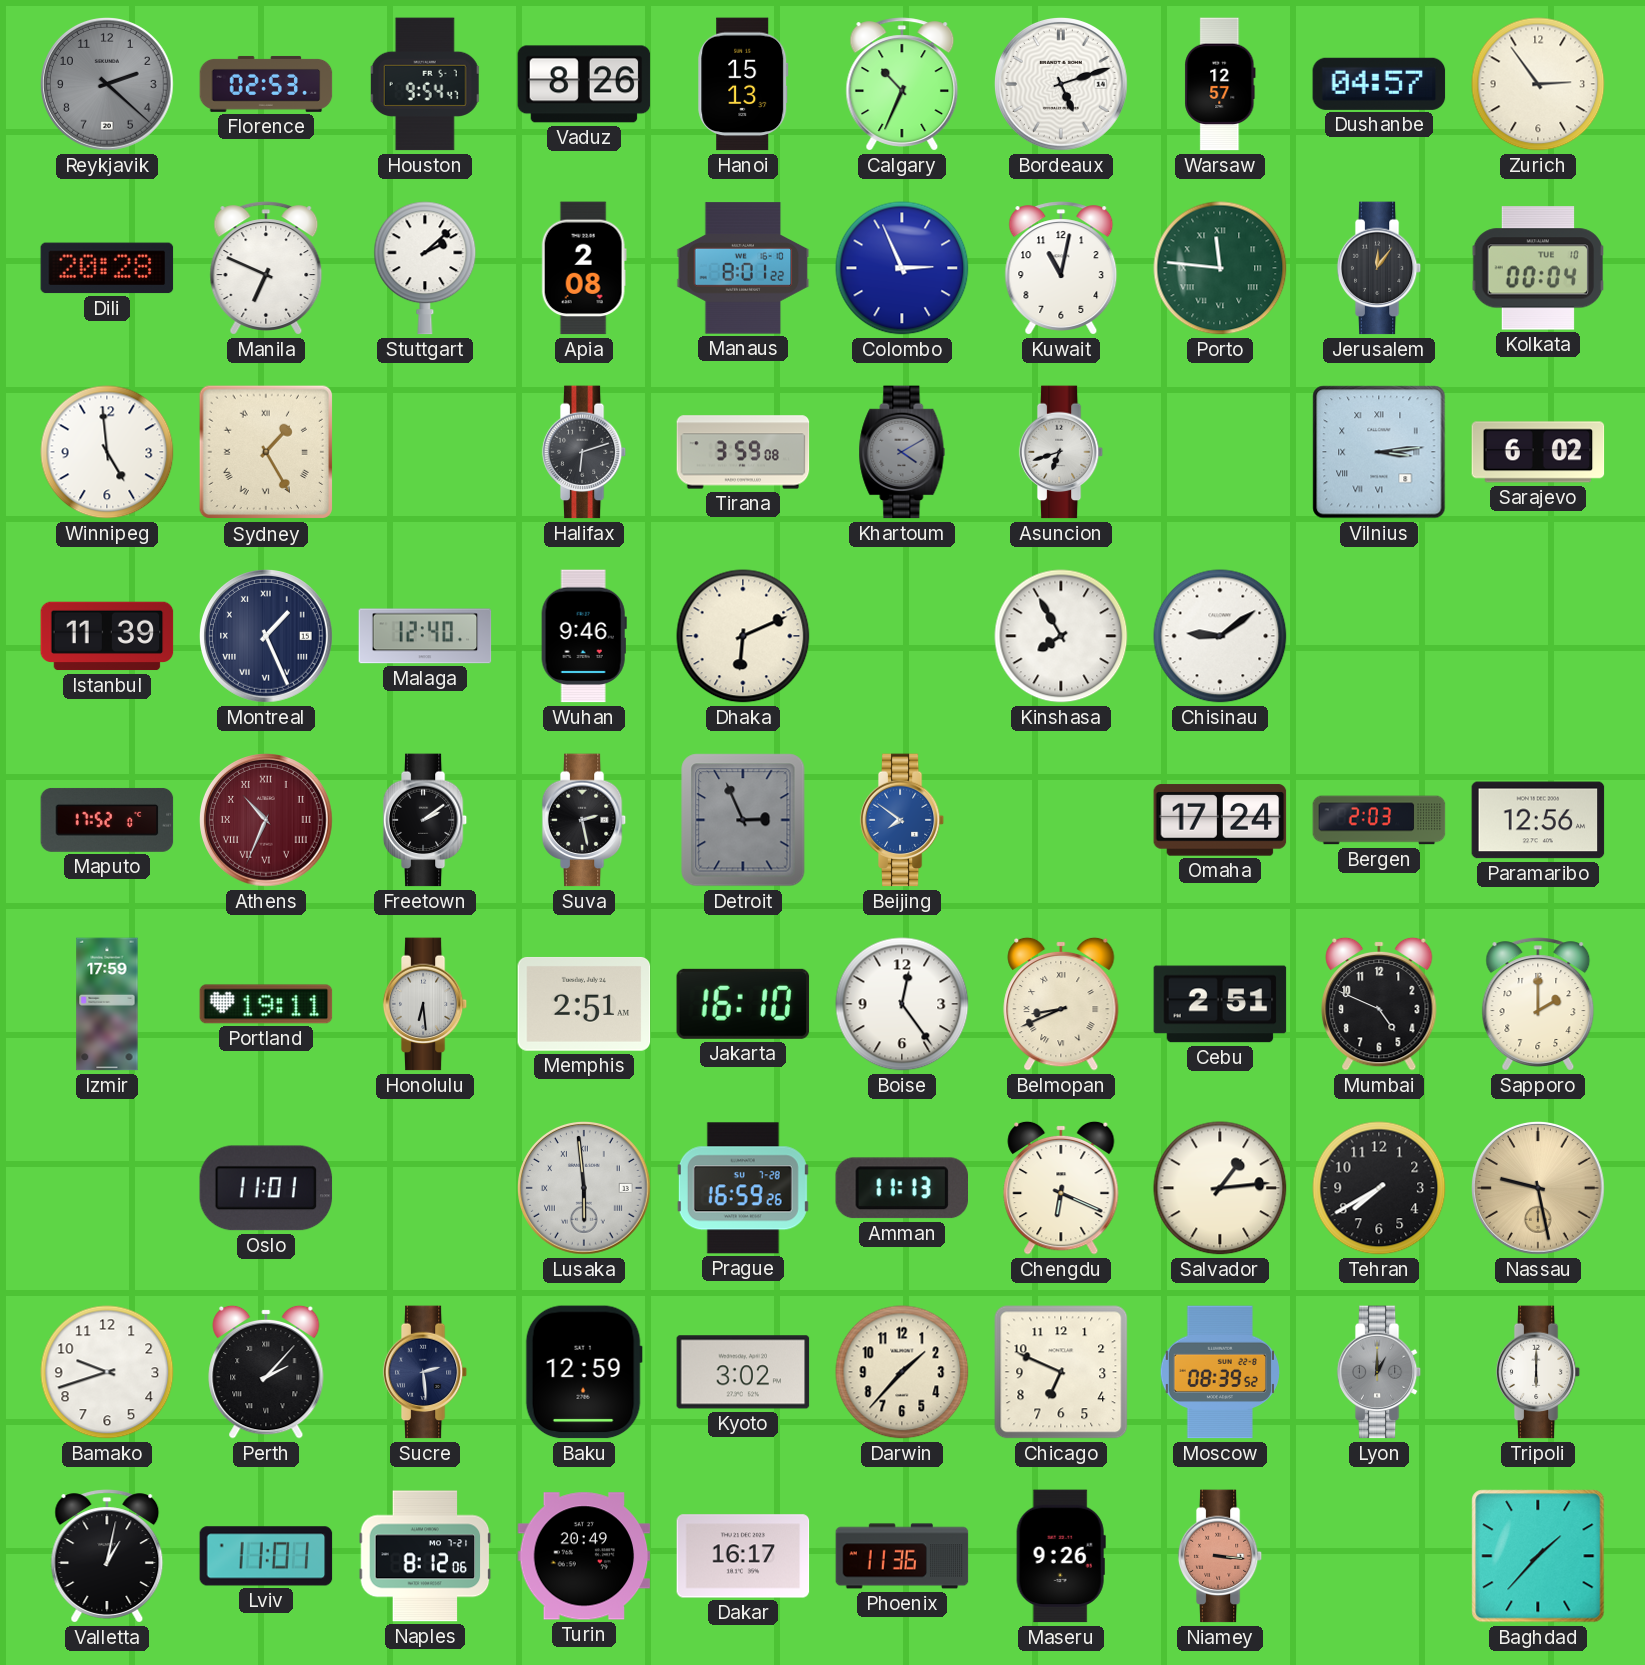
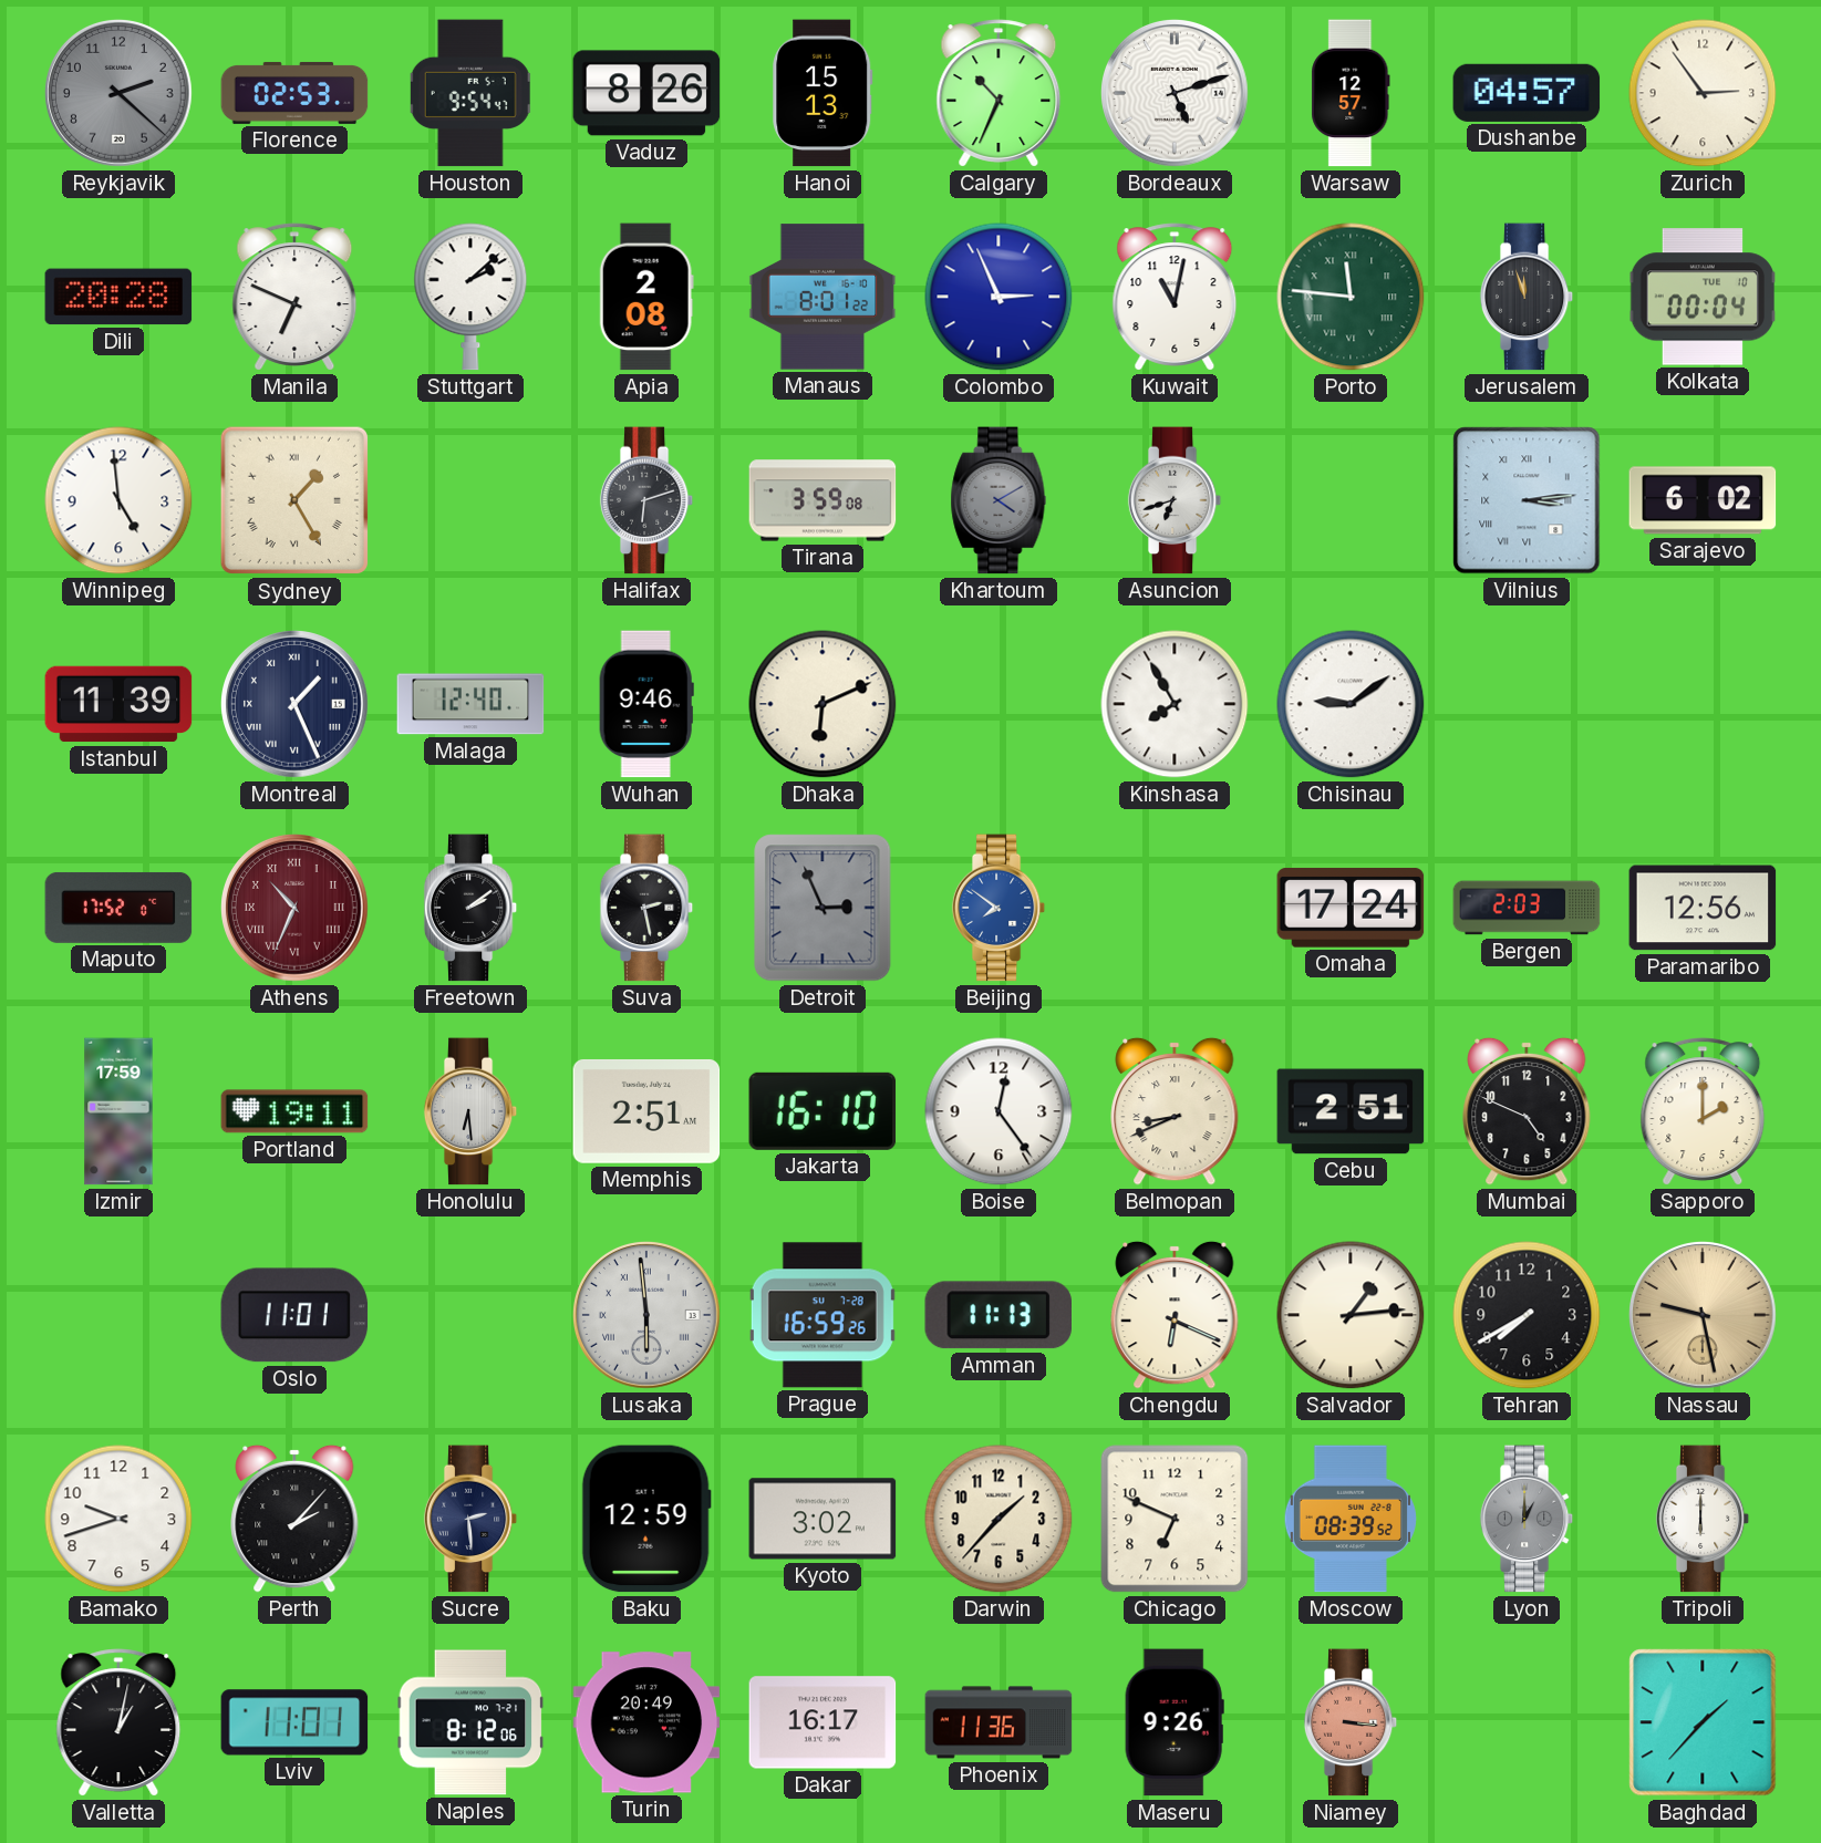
Jerusalem: 12:06 -> 11:57
